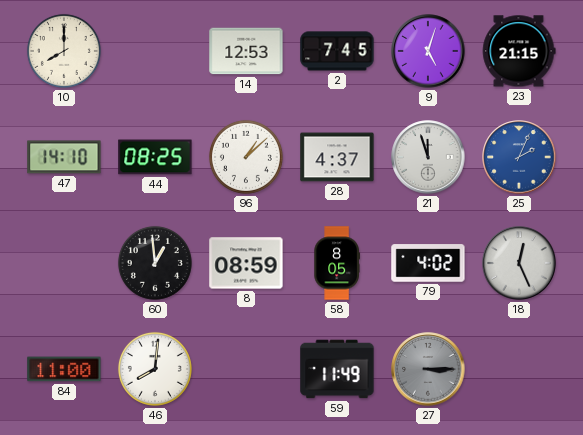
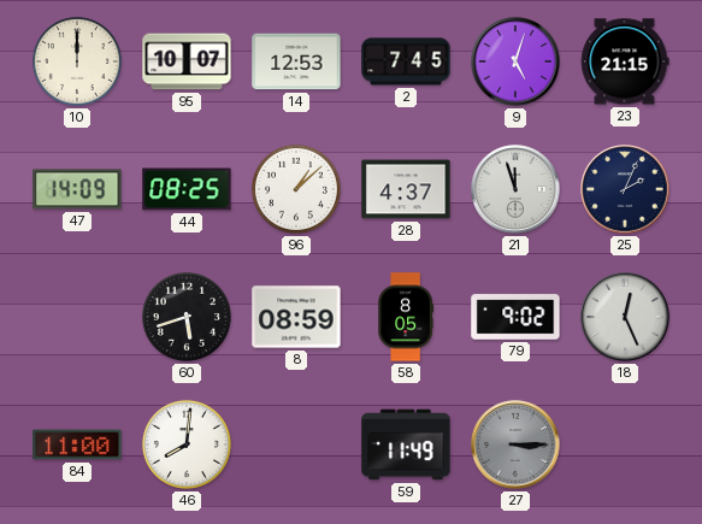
10: 8:00 -> 12:00
95: none -> 10:07
47: 14:10 -> 14:09
25 dial: blue -> navy
60: 12:59 -> 5:42
79: 4:02 -> 9:02
